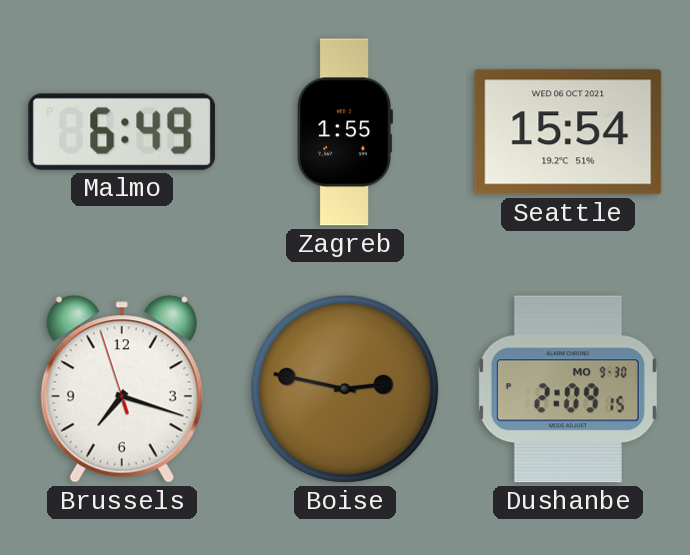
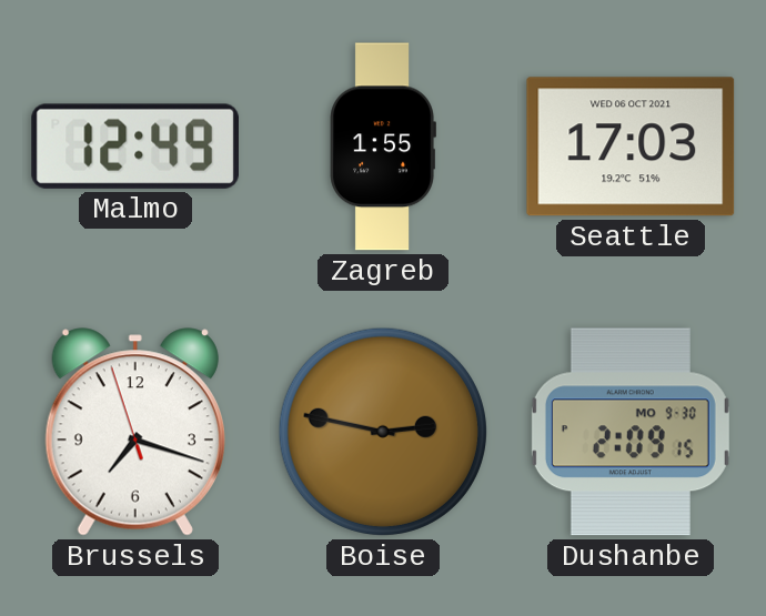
Malmo: 6:49 -> 12:49
Seattle: 15:54 -> 17:03
